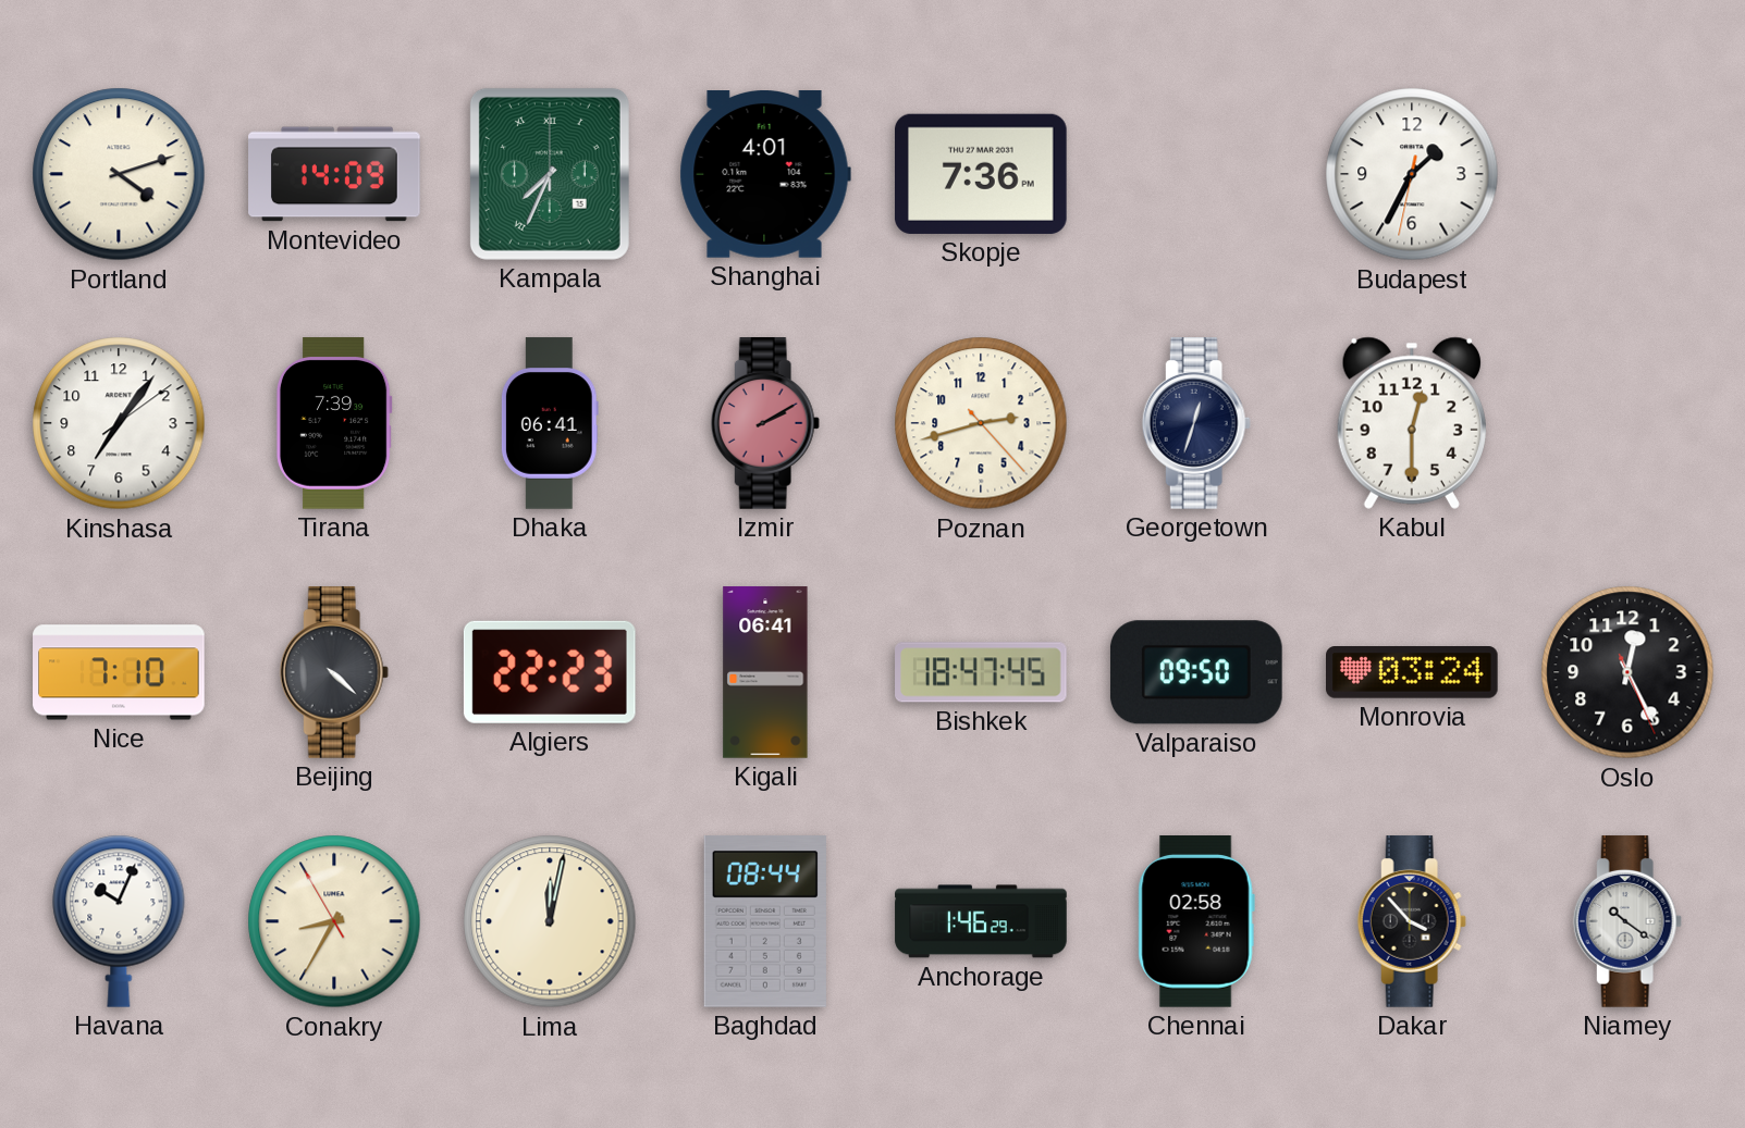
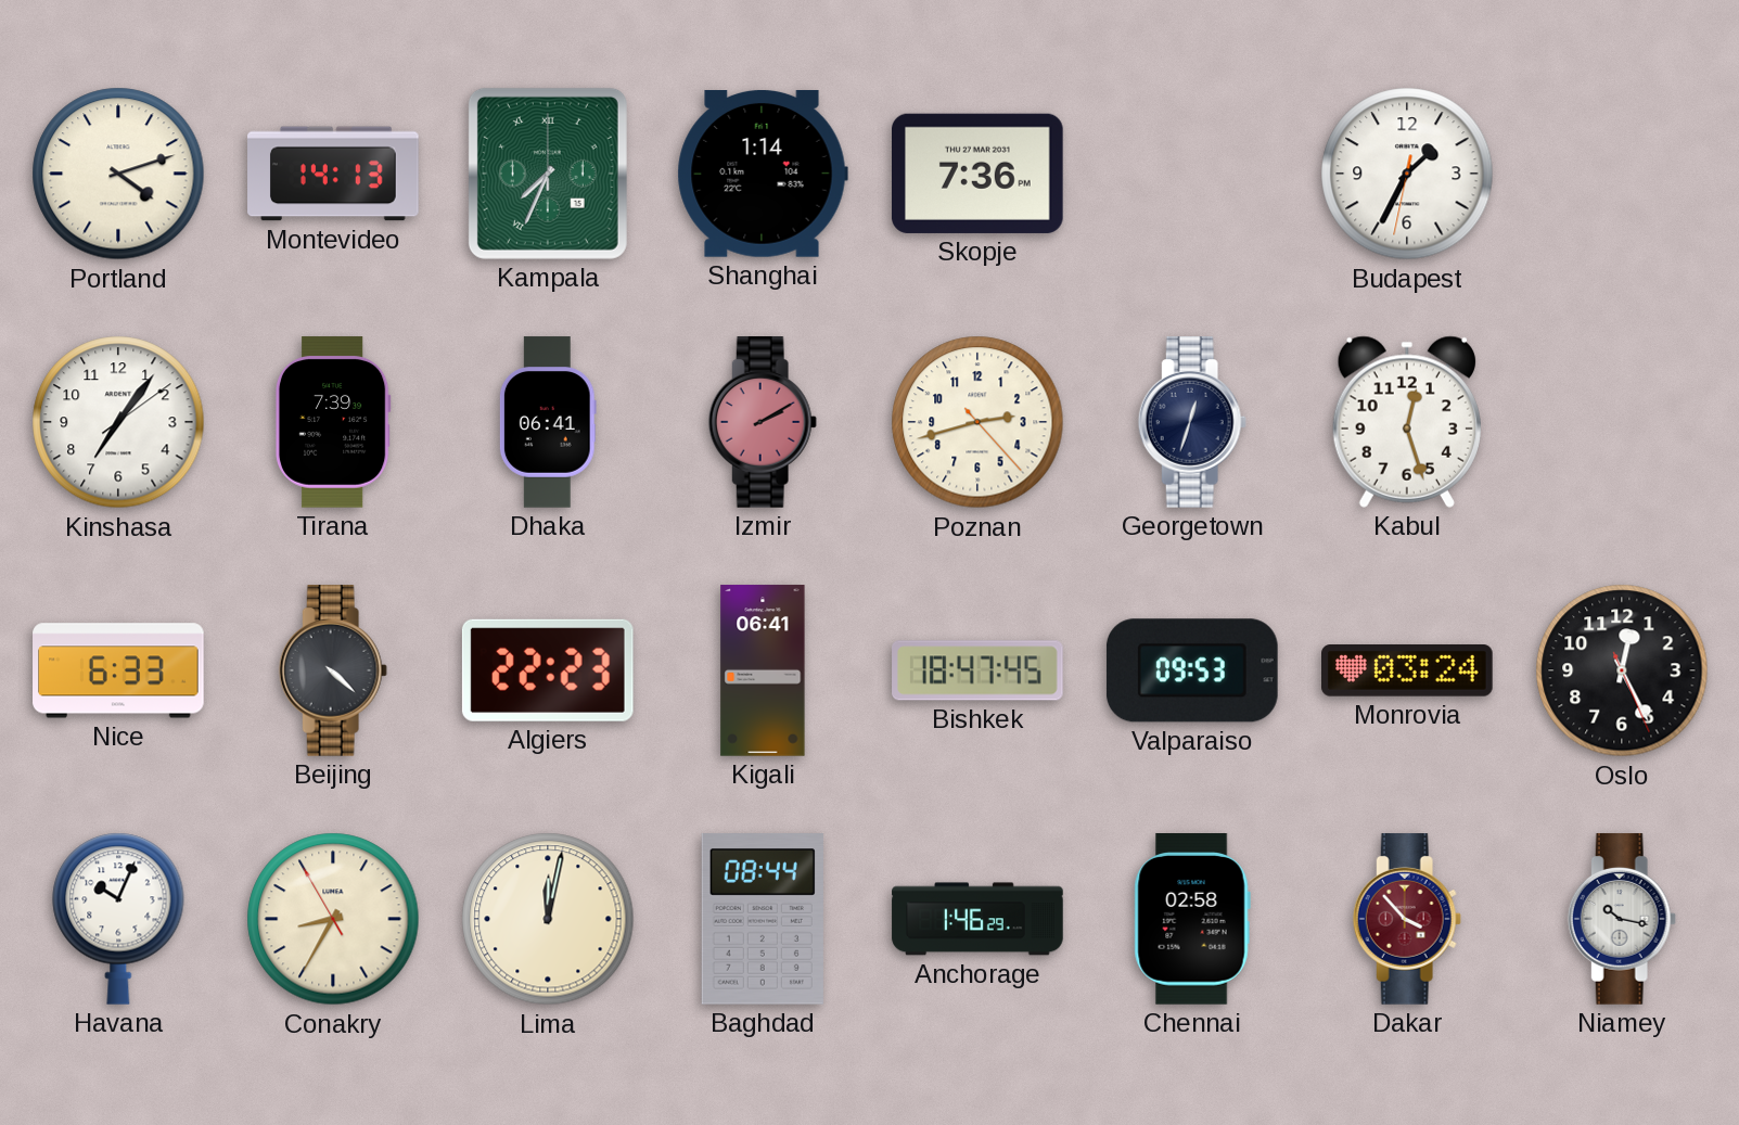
Montevideo: 14:09 -> 14:13
Shanghai: 4:01 -> 1:14
Kabul: 12:30 -> 12:27
Nice: 7:10 -> 6:33
Valparaiso: 09:50 -> 09:53
Dakar dial: black -> burgundy
Niamey: 10:21 -> 10:17
